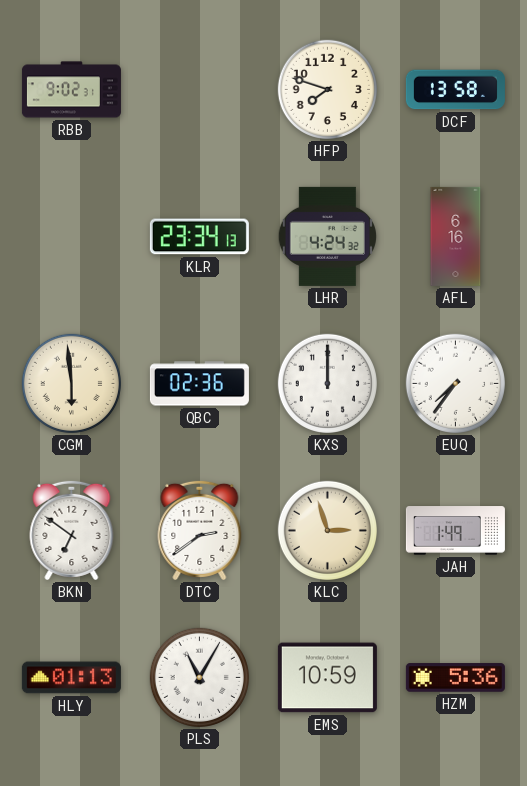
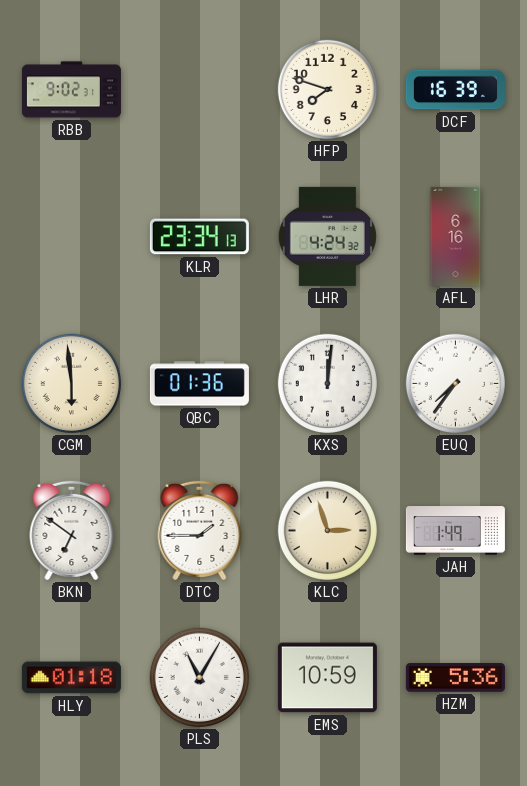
DCF: 13:58 -> 16:39
QBC: 02:36 -> 01:36
KXS: 12:00 -> 12:01
DTC: 2:39 -> 1:45
HLY: 01:13 -> 01:18
